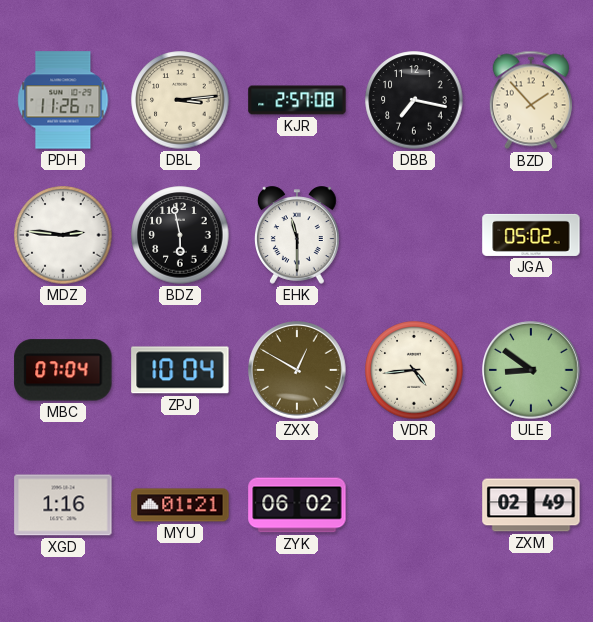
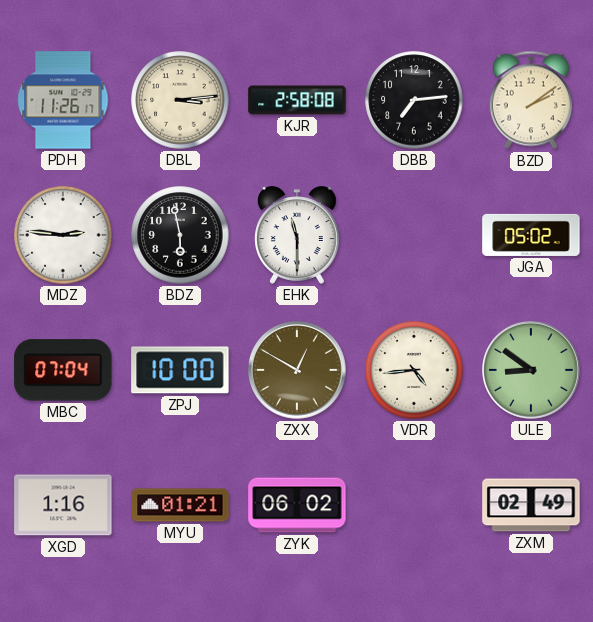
KJR: 2:57 -> 2:58
DBB: 7:17 -> 7:14
BZD: 1:53 -> 2:09
ZPJ: 10:04 -> 10:00
